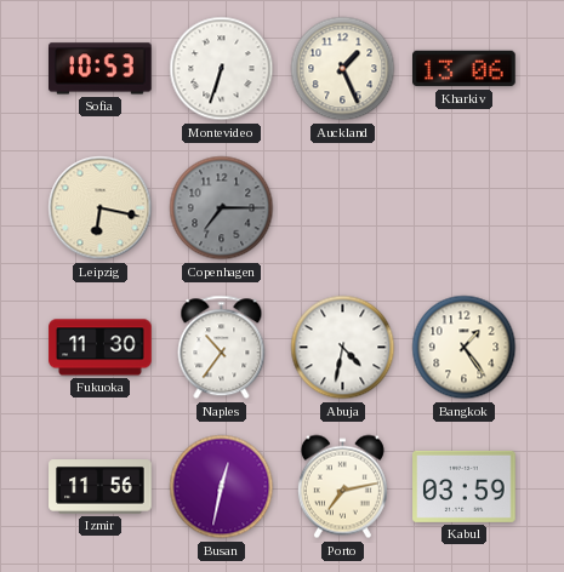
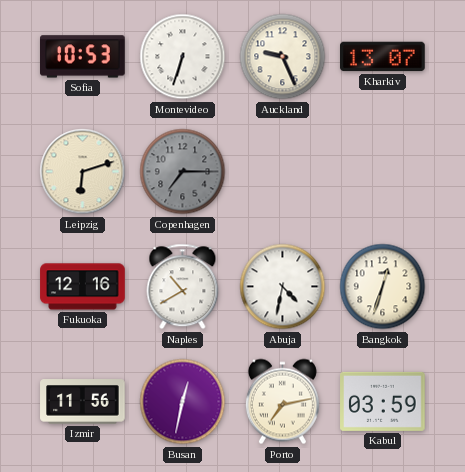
Auckland: 1:26 -> 9:26
Kharkiv: 13:06 -> 13:07
Leipzig: 6:17 -> 6:12
Fukuoka: 11:30 -> 12:16
Naples: 10:36 -> 10:40
Bangkok: 1:24 -> 12:33
